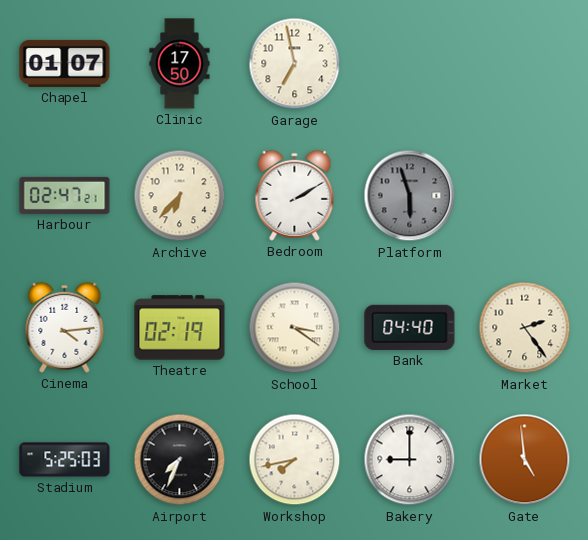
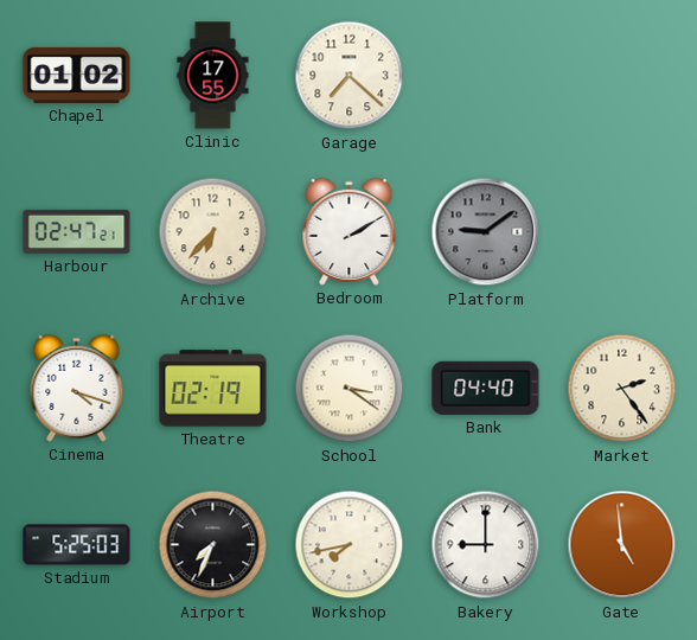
Chapel: 01:07 -> 01:02
Clinic: 17:50 -> 17:55
Garage: 6:58 -> 7:22
Platform: 5:57 -> 9:09
Cinema: 4:14 -> 4:18
